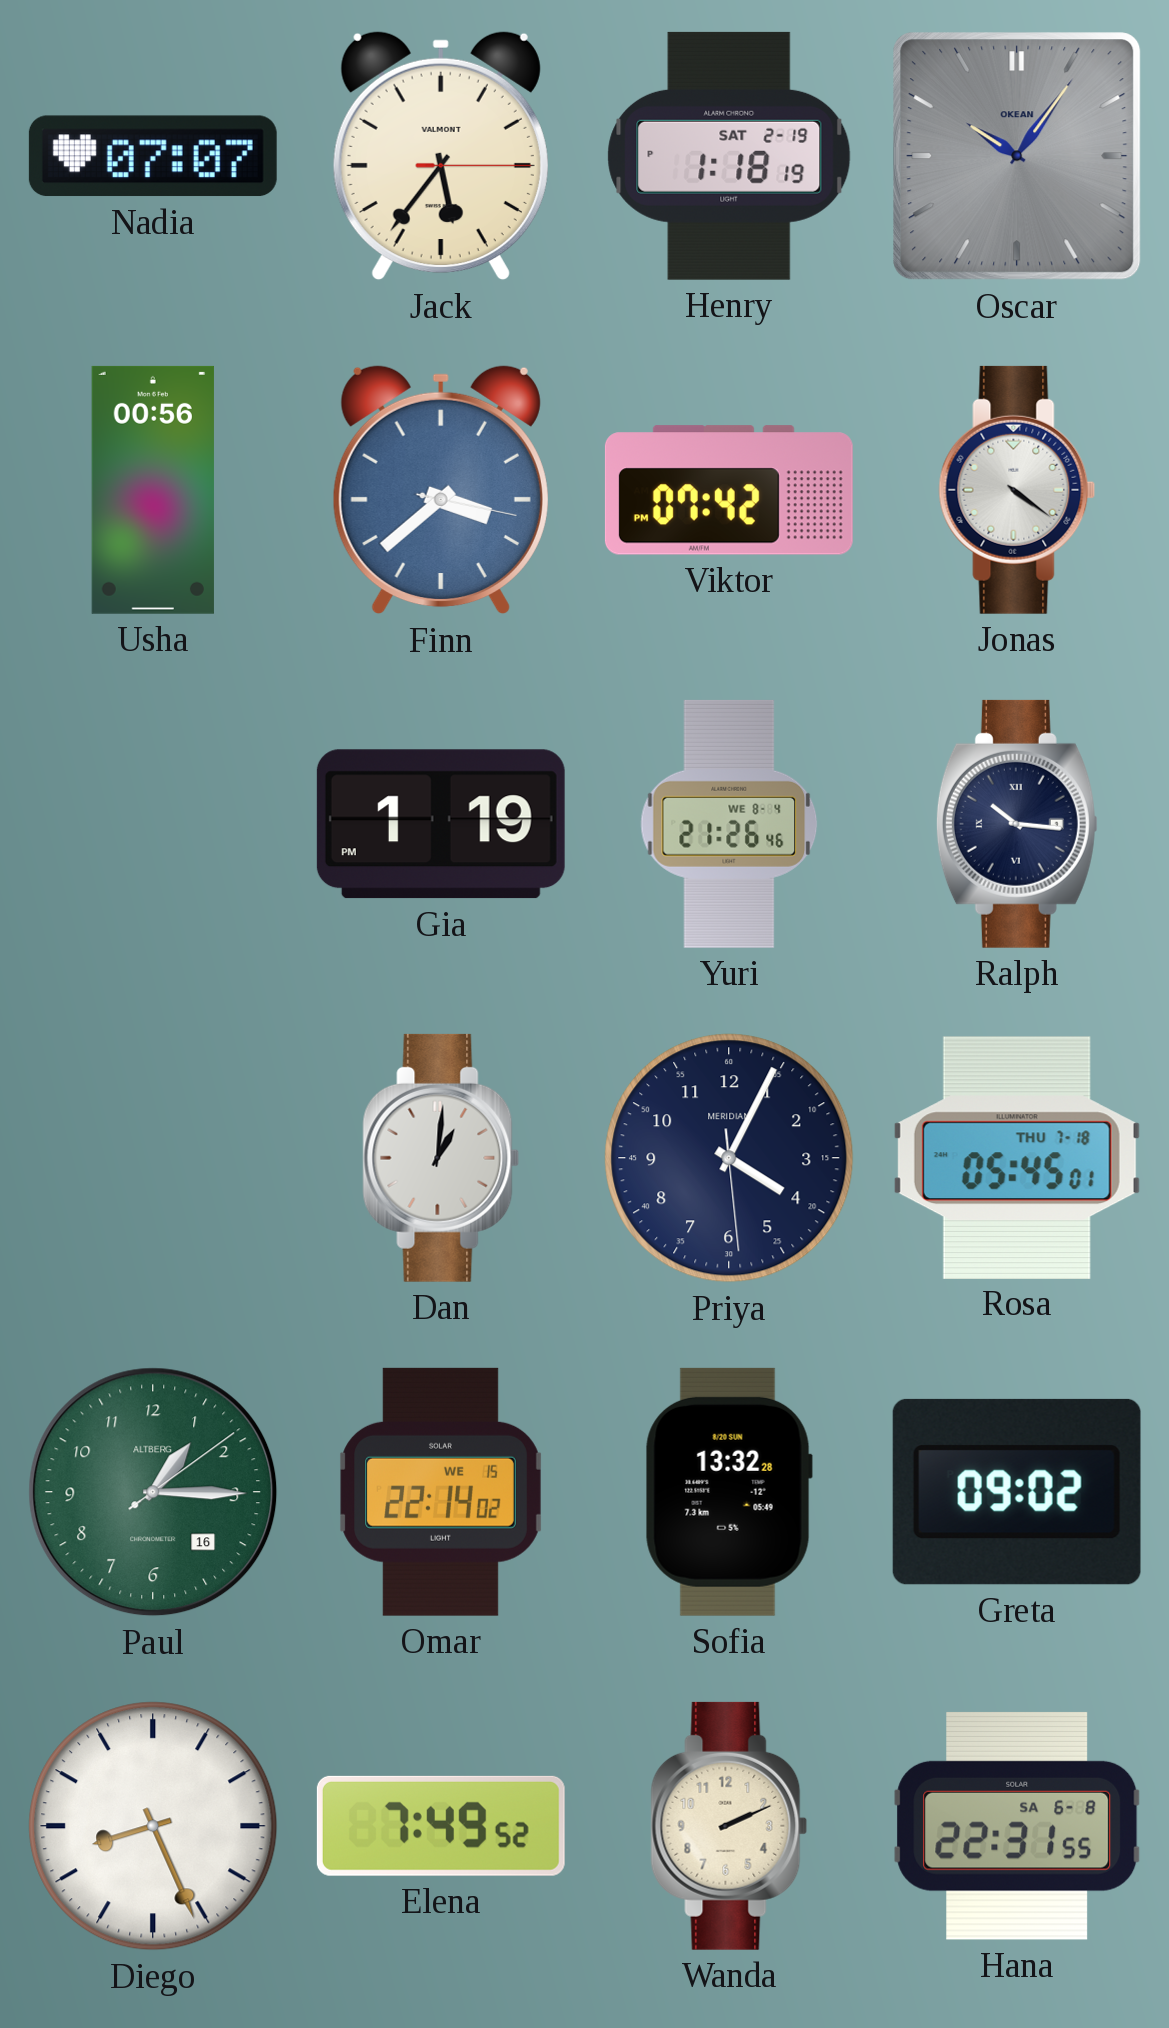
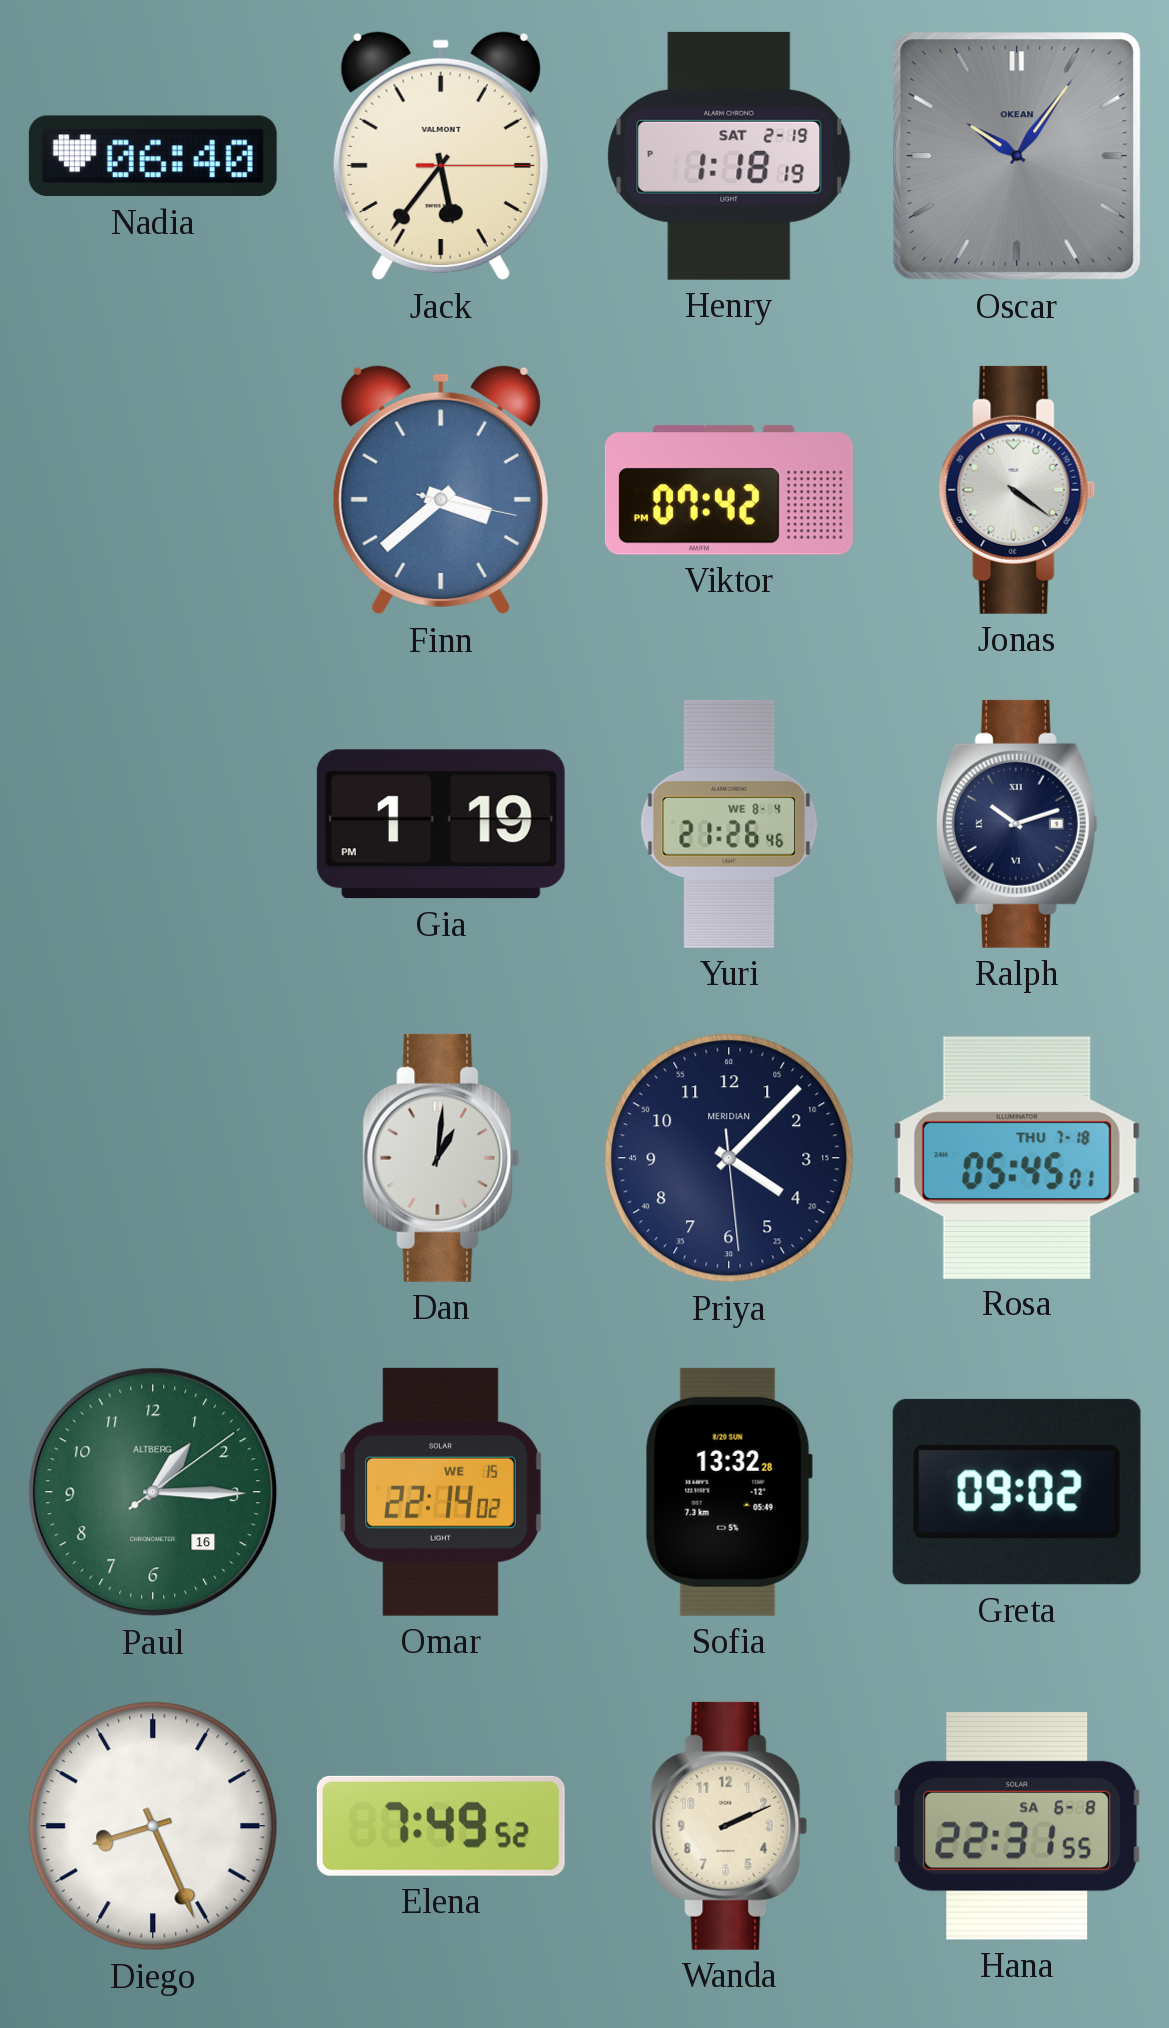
Nadia: 07:07 -> 06:40
Usha: 00:56 -> none
Ralph: 10:16 -> 10:12
Priya: 4:04 -> 4:07
